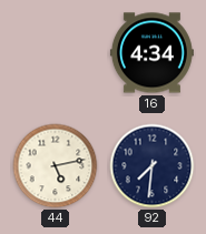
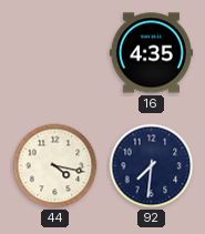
16: 4:34 -> 4:35
44: 5:13 -> 4:17
